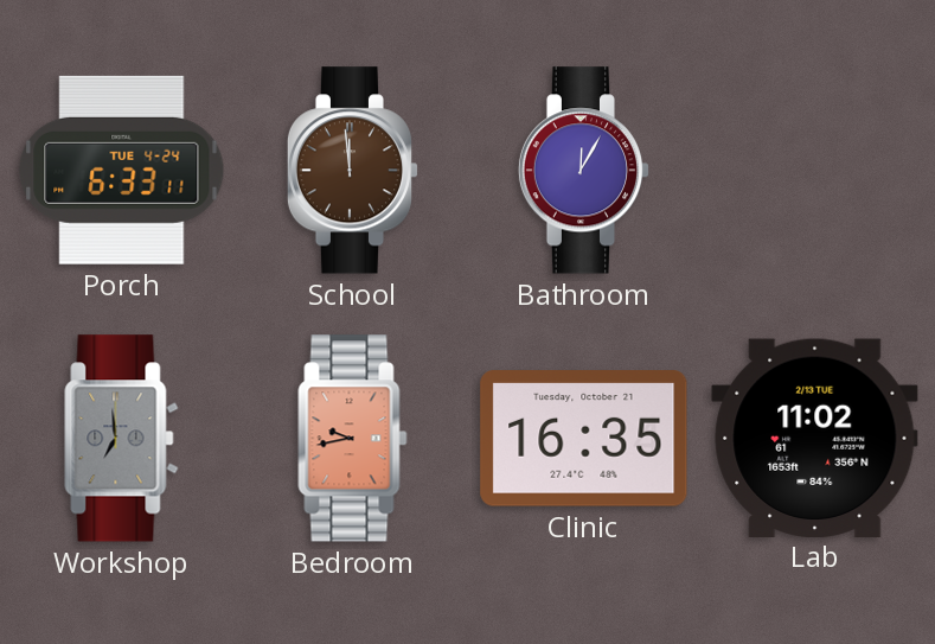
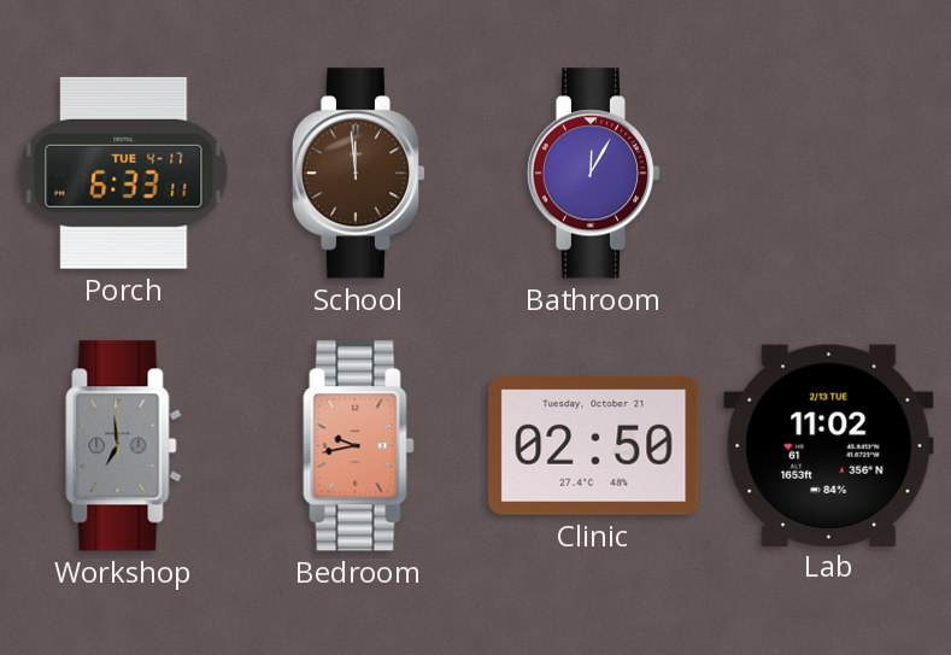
Porch date: TUE 4-24 -> TUE 4-17
Clinic: 16:35 -> 02:50
